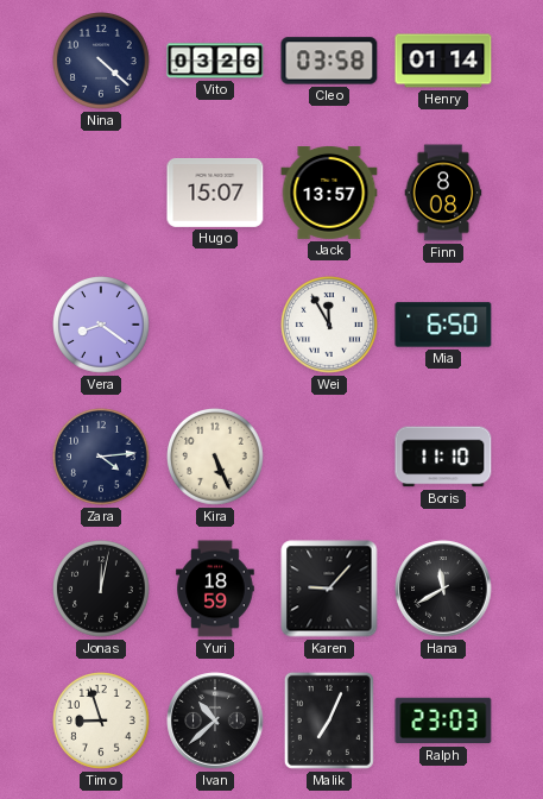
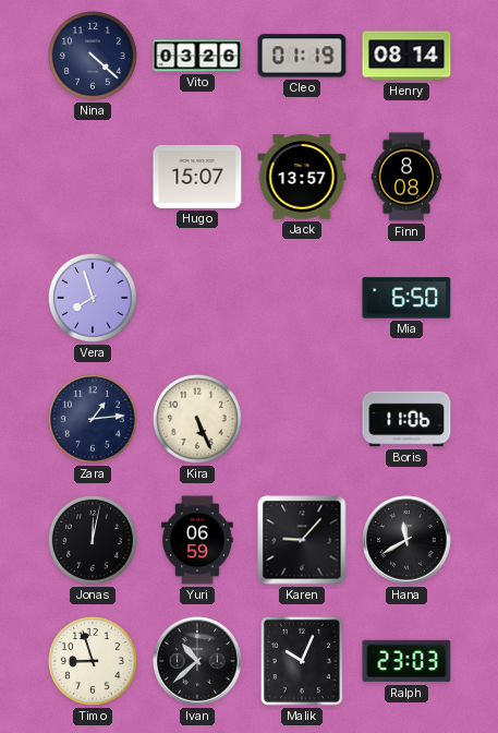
Cleo: 03:58 -> 01:19
Henry: 01:14 -> 08:14
Vera: 8:21 -> 7:57
Wei: 11:55 -> none
Zara: 4:14 -> 1:14
Boris: 11:10 -> 11:06
Yuri: 18:59 -> 06:59
Malik: 7:04 -> 10:04
